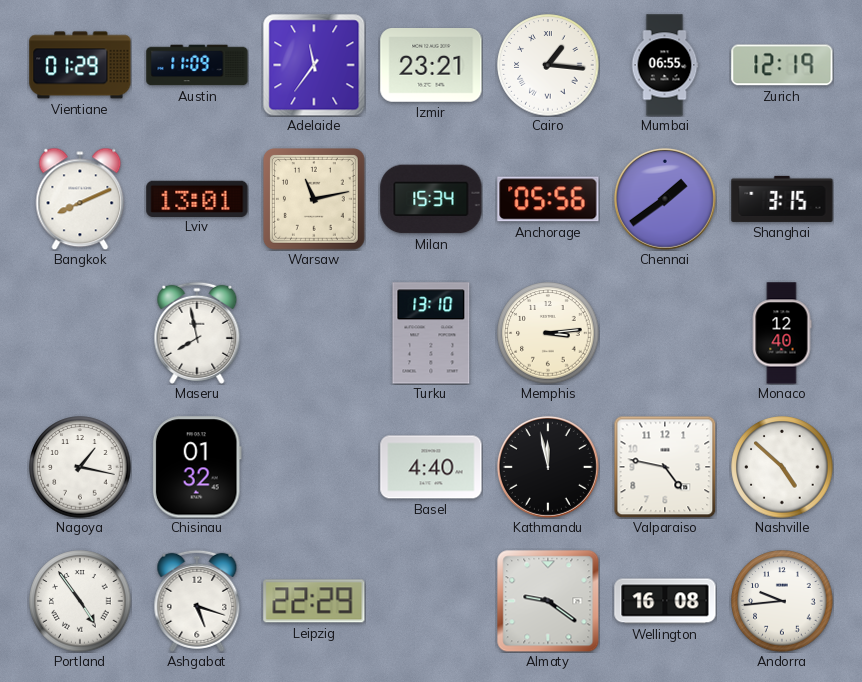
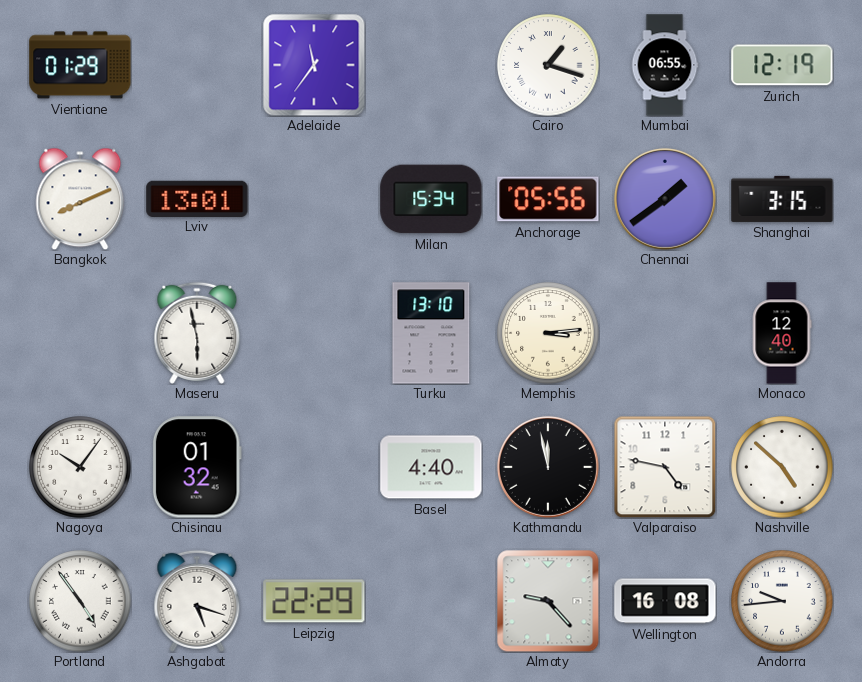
Austin: 11:09 -> none
Izmir: 23:21 -> none
Cairo: 1:16 -> 1:18
Warsaw: 11:13 -> none
Maseru: 7:58 -> 5:58
Nagoya: 1:17 -> 10:06
Almaty: 9:21 -> 9:23
